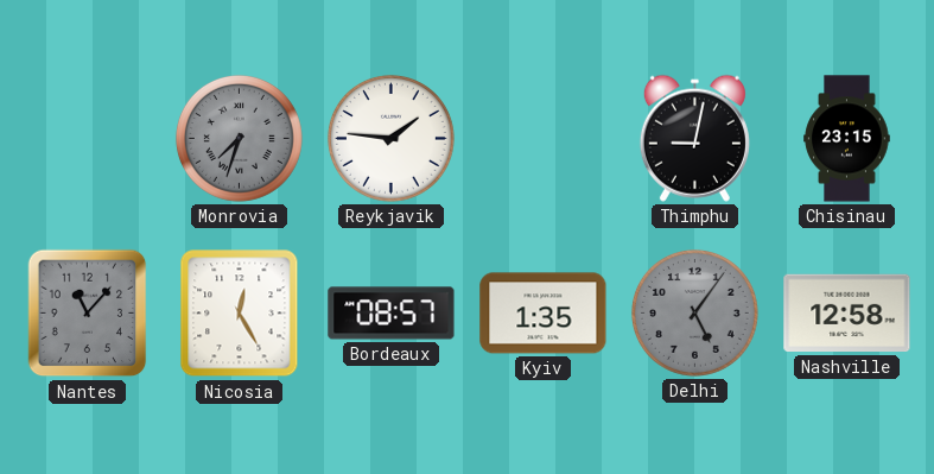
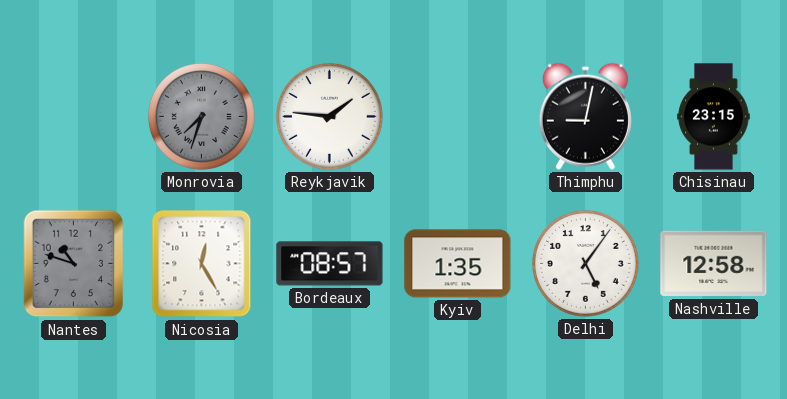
Nantes: 11:07 -> 10:48
Delhi dial: grey -> white
